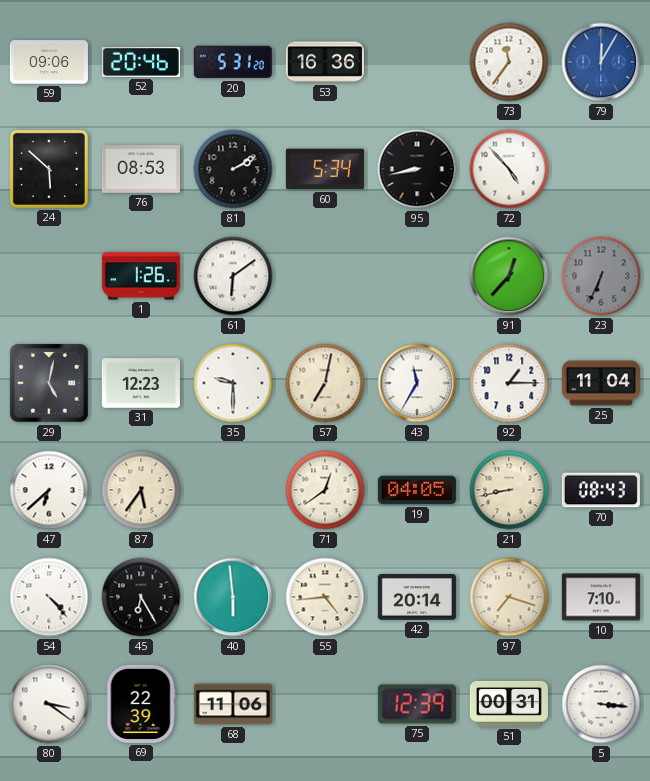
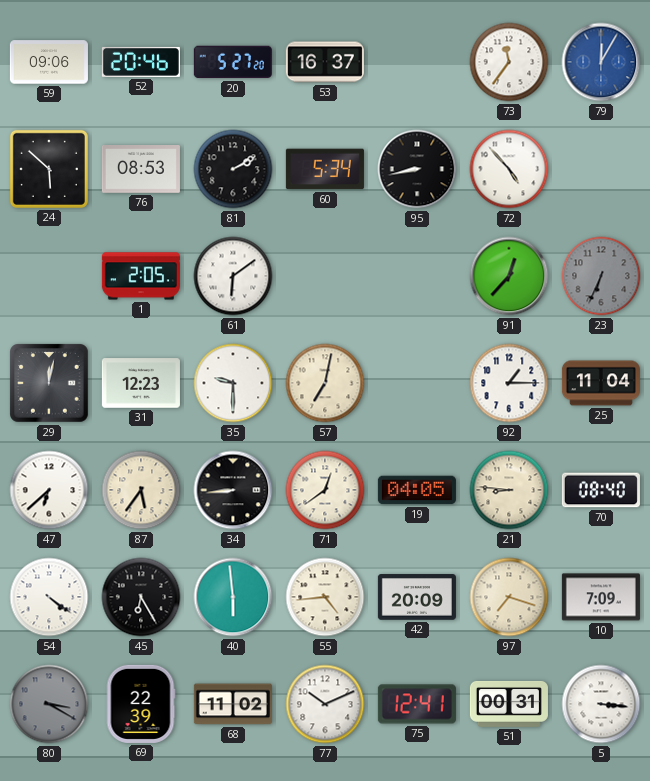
20: 5:31 -> 5:27
53: 16:36 -> 16:37
1: 1:26 -> 2:05
29: 5:02 -> 12:02
43: 11:35 -> none
34: none -> 8:44
21: 8:43 -> 8:46
70: 08:43 -> 08:40
54: 4:23 -> 4:21
42: 20:14 -> 20:09
10: 7:10 -> 7:09
80: 3:21 -> 3:20
80 dial: white -> grey
68: 11:06 -> 11:02
77: none -> 10:11
75: 12:39 -> 12:41
